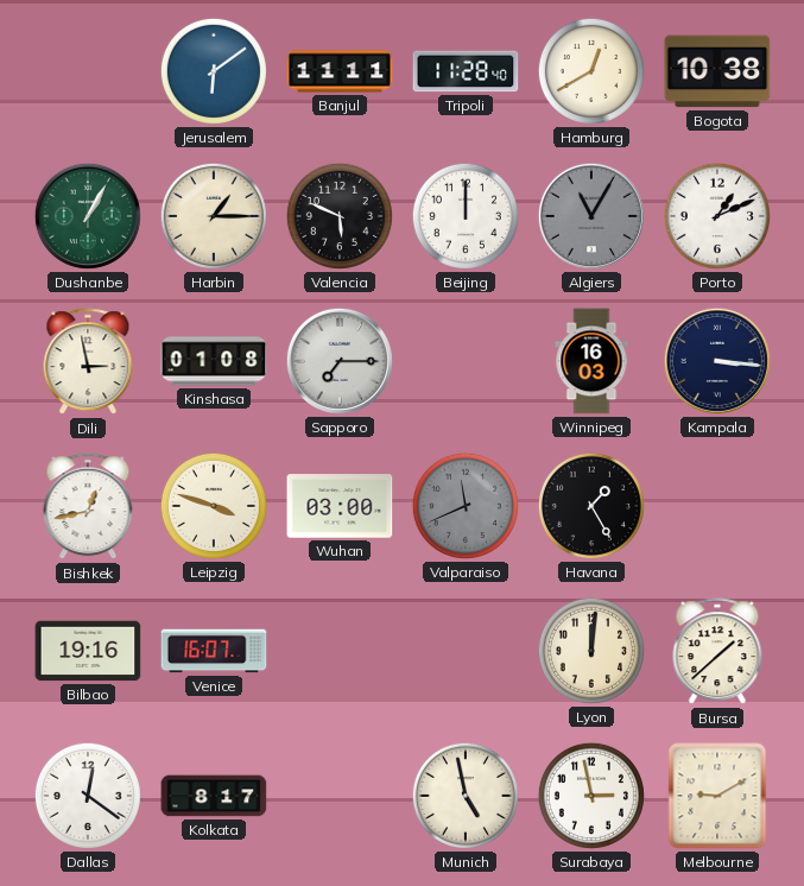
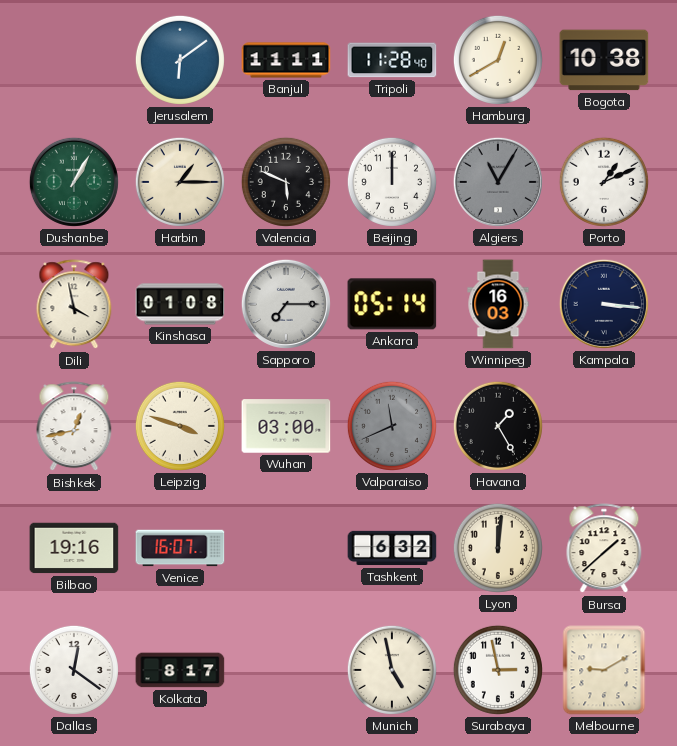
Dili: 2:58 -> 3:58
Ankara: none -> 05:14
Tashkent: none -> 6:32
